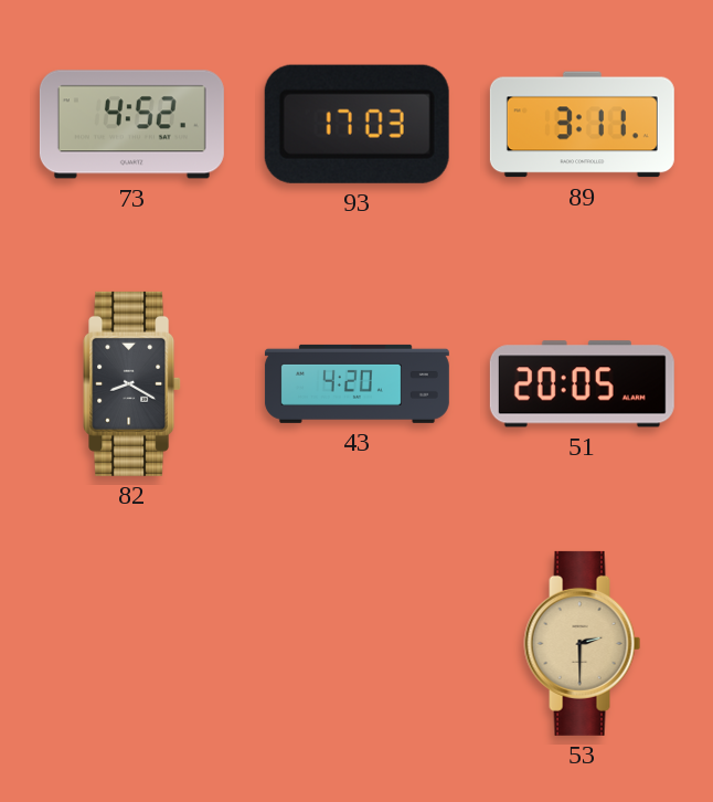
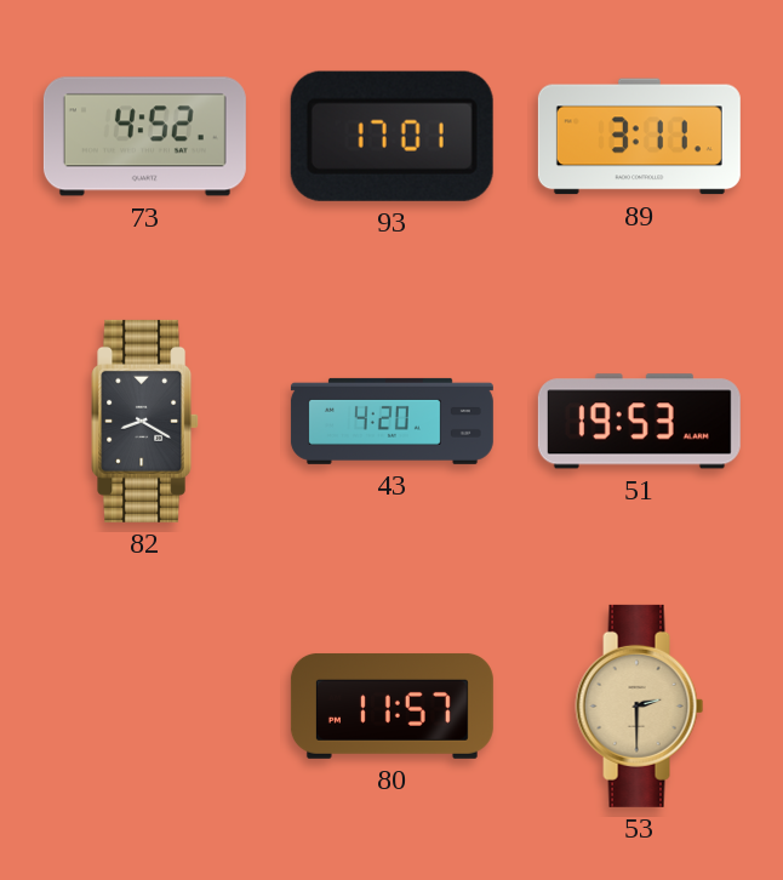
93: 17:03 -> 17:01
51: 20:05 -> 19:53
80: none -> 11:57
